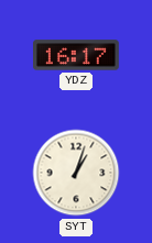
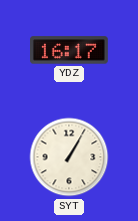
SYT: 1:03 -> 1:05
